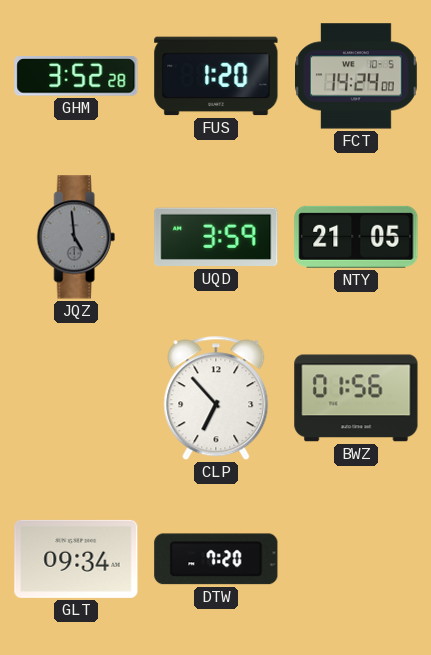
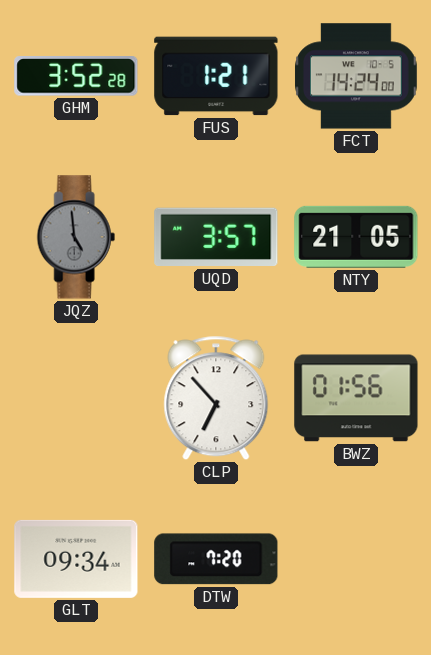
FUS: 1:20 -> 1:21
UQD: 3:59 -> 3:57
